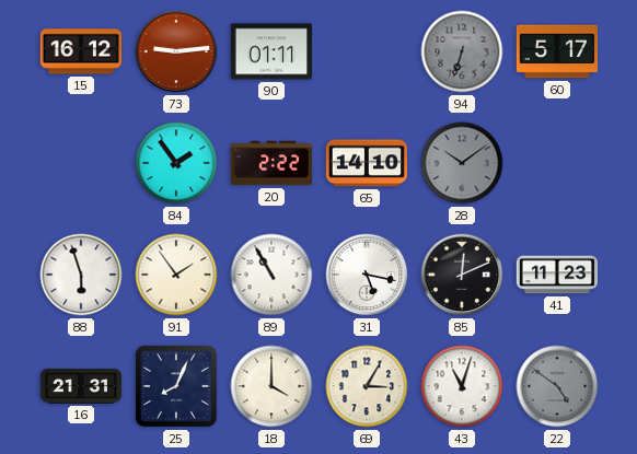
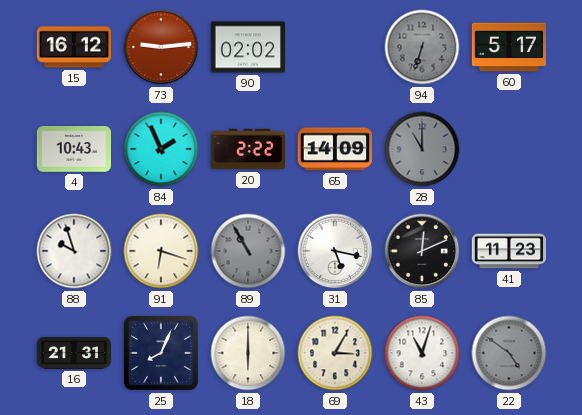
90: 01:11 -> 02:02
4: none -> 10:43
84: 1:54 -> 1:56
65: 14:10 -> 14:09
28: 10:09 -> 11:00
88: 5:57 -> 9:57
91: 1:54 -> 6:18
89 dial: white -> grey
18: 4:00 -> 6:00
